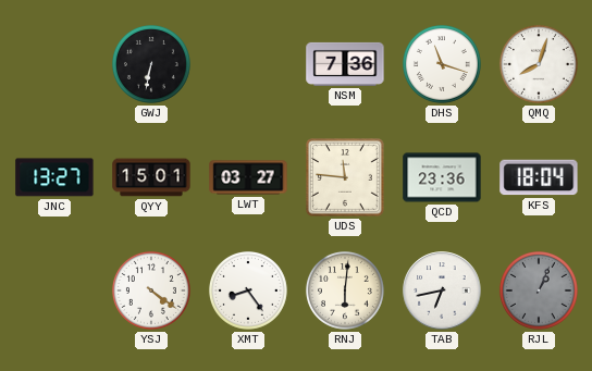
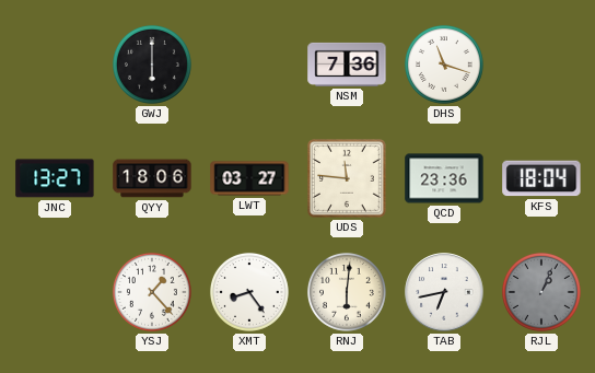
GWJ: 6:32 -> 6:00
QMQ: 8:03 -> none
QYY: 15:01 -> 18:06
YSJ: 4:21 -> 1:23
